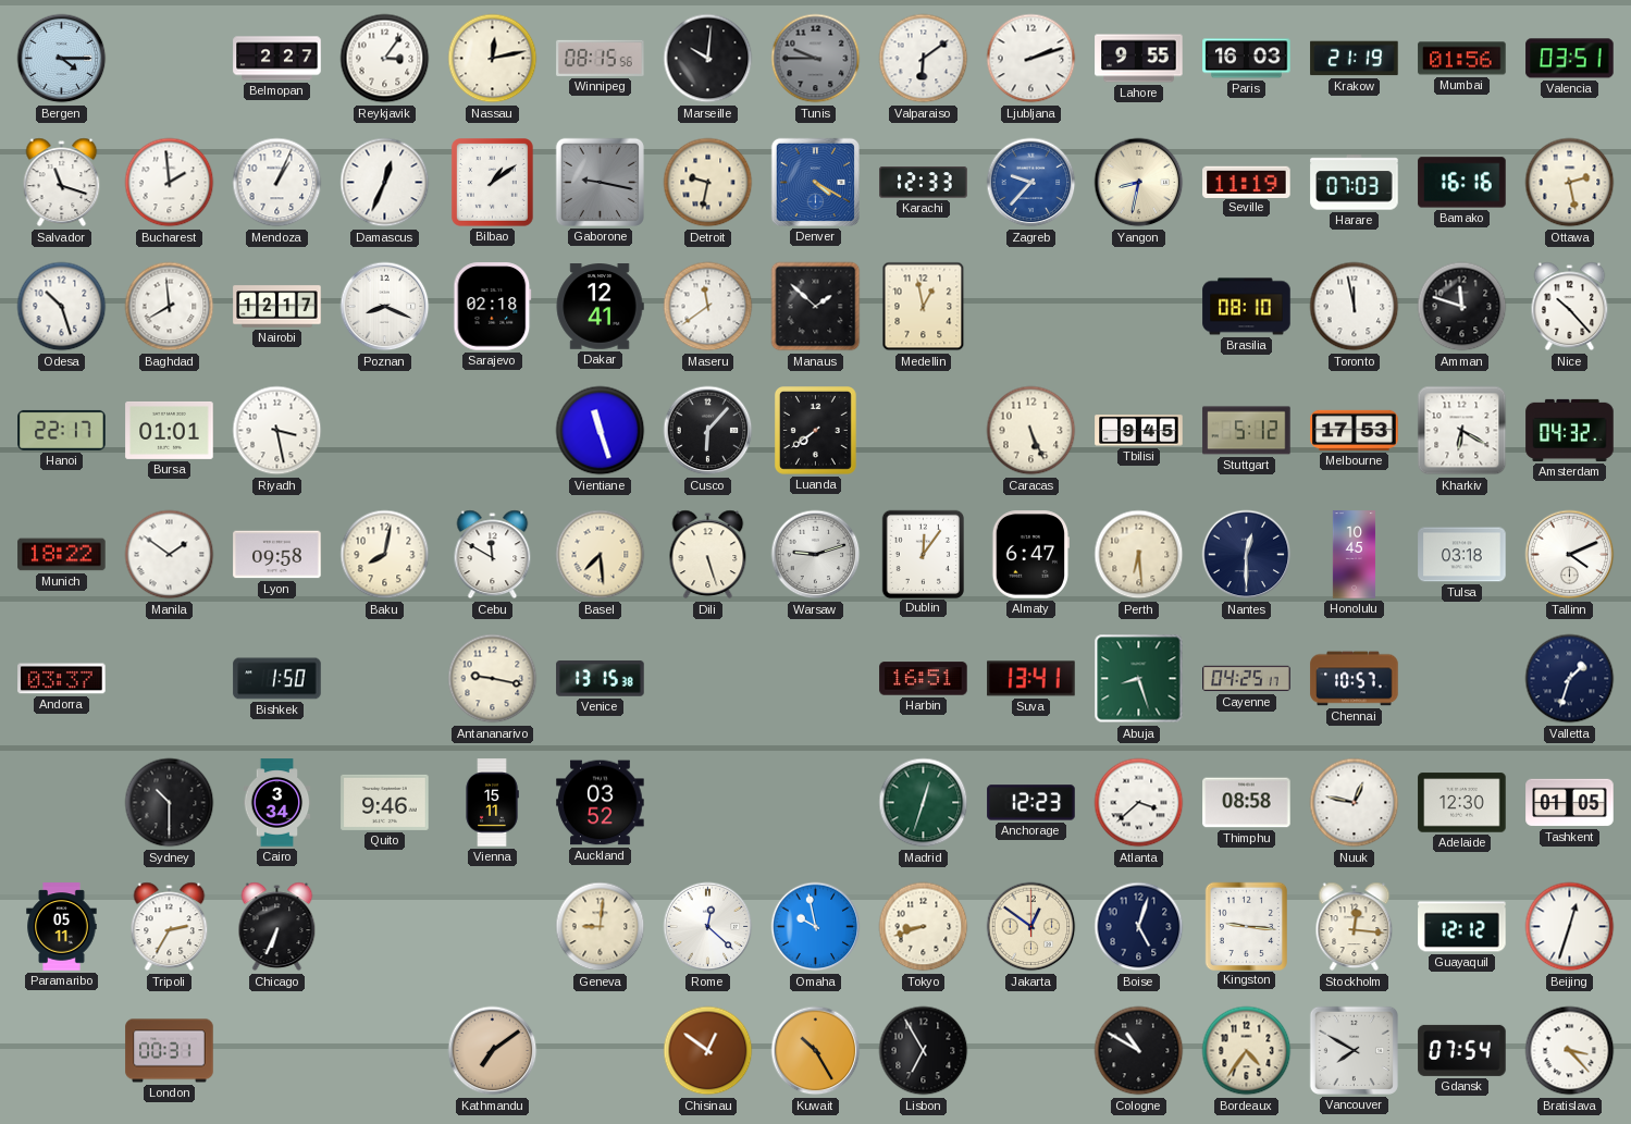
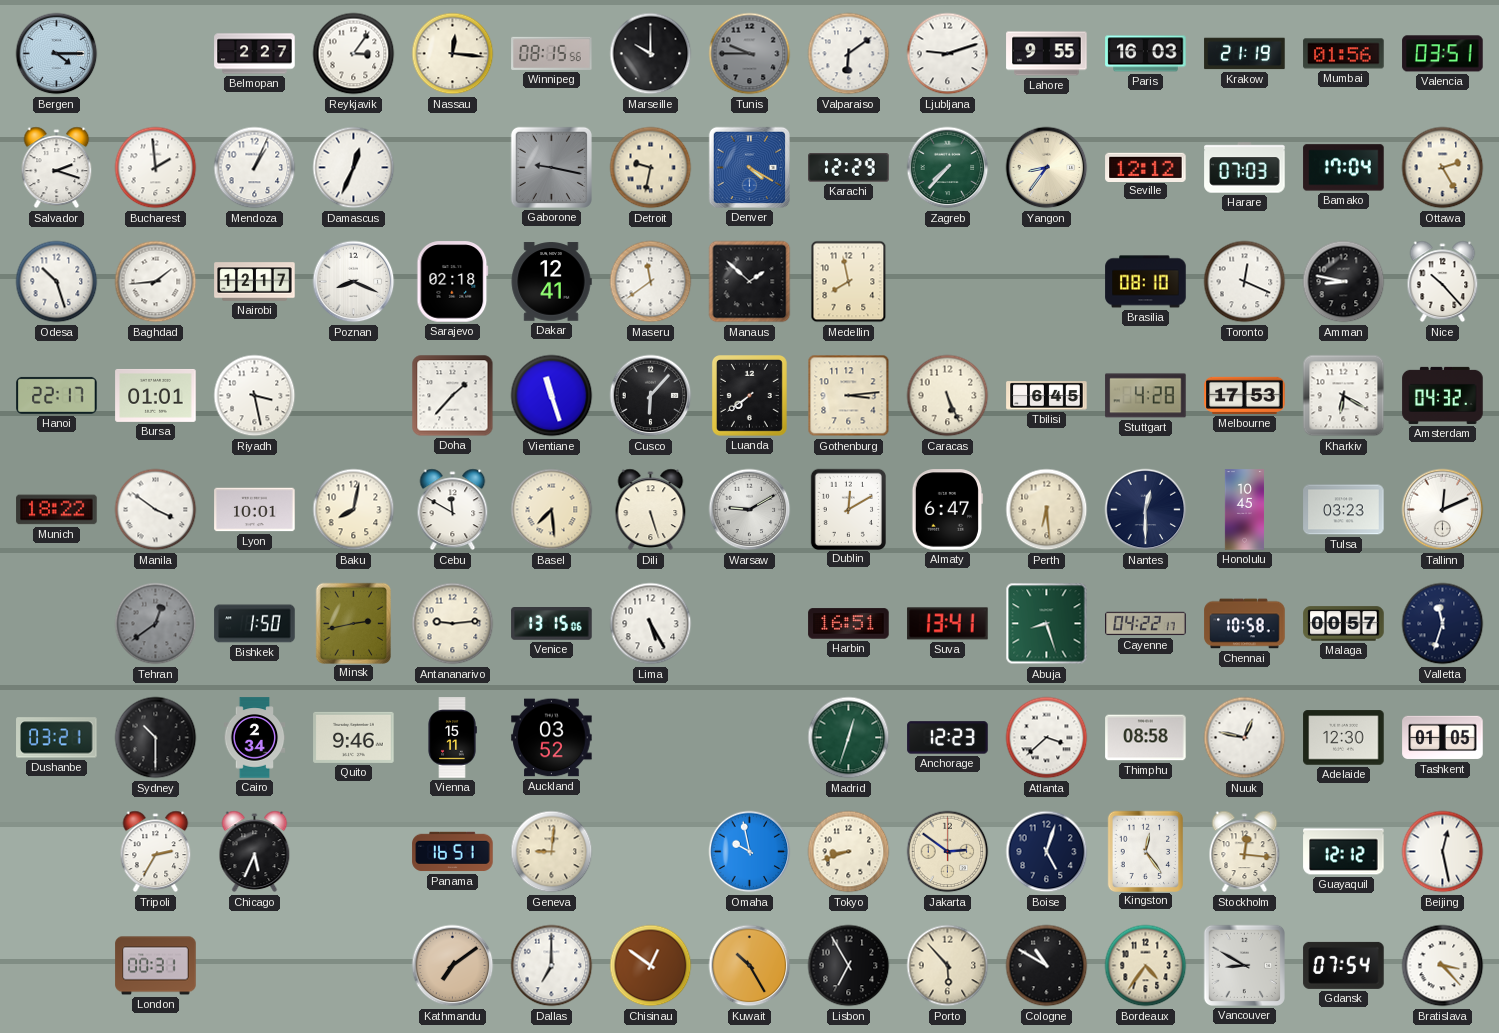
Nassau: 12:13 -> 12:16
Marseille: 10:01 -> 10:00
Ljubljana: 2:12 -> 9:12
Salvador: 11:18 -> 2:18
Bilbao: 1:09 -> none
Karachi: 12:33 -> 12:29
Zagreb: 9:37 -> 7:37
Zagreb dial: blue -> green
Yangon: 8:32 -> 8:36
Seville: 11:19 -> 12:12
Bamako: 16:16 -> 17:04
Ottawa: 2:28 -> 2:25
Baghdad: 7:59 -> 1:44
Medellin: 12:58 -> 7:58
Toronto: 11:58 -> 12:19
Amman: 11:48 -> 8:47
Doha: none -> 1:37
Gothenburg: none -> 3:14
Tbilisi: 9:45 -> 6:45
Stuttgart: 5:12 -> 4:28
Manila: 1:51 -> 3:51
Lyon: 09:58 -> 10:01
Warsaw: 9:12 -> 9:10
Dublin: 12:06 -> 12:10
Tulsa: 03:18 -> 03:23
Tallinn: 4:11 -> 12:11
Andorra: 03:37 -> none
Tehran: none -> 12:39
Minsk: none -> 2:43
Antananarivo: 9:17 -> 9:14
Venice: 13:15:38 -> 13:15:06
Lima: none -> 5:25
Cayenne: 04:25 -> 04:22
Chennai: 10:57 -> 10:58
Malaga: none -> 00:57
Valletta: 1:33 -> 11:33
Dushanbe: none -> 03:21
Cairo: 3:34 -> 2:34
Paramaribo: 05:11 -> none
Chicago: 6:34 -> 5:34
Panama: none -> 16:51
Rome: 12:22 -> none
Jakarta: 12:51 -> 2:51
Kingston: 9:16 -> 12:24
Beijing: 12:33 -> 12:28
Dallas: none -> 7:00
Porto: none -> 5:53
Vancouver: 7:50 -> 8:50
